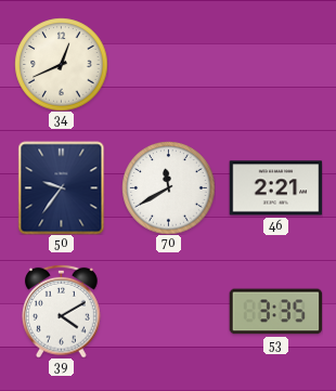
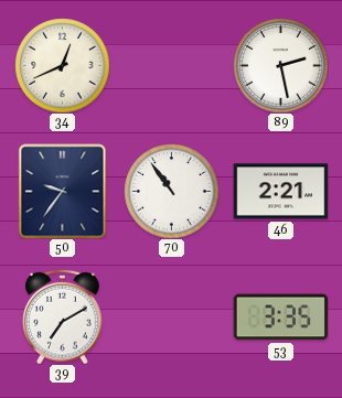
89: none -> 2:28
70: 11:40 -> 10:54
39: 4:10 -> 7:10
